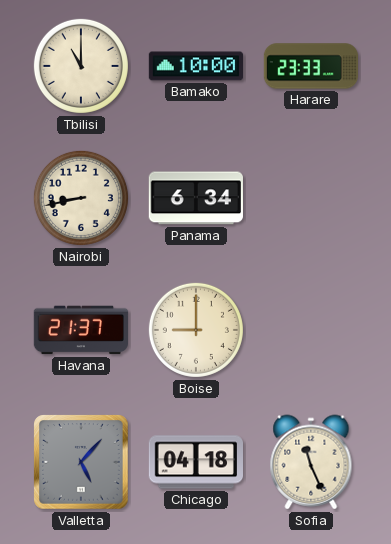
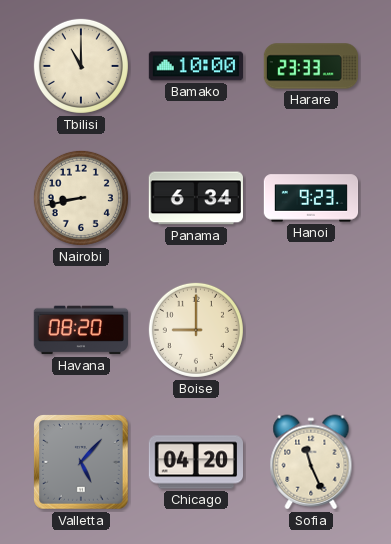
Hanoi: none -> 9:23
Havana: 21:37 -> 08:20
Chicago: 04:18 -> 04:20
